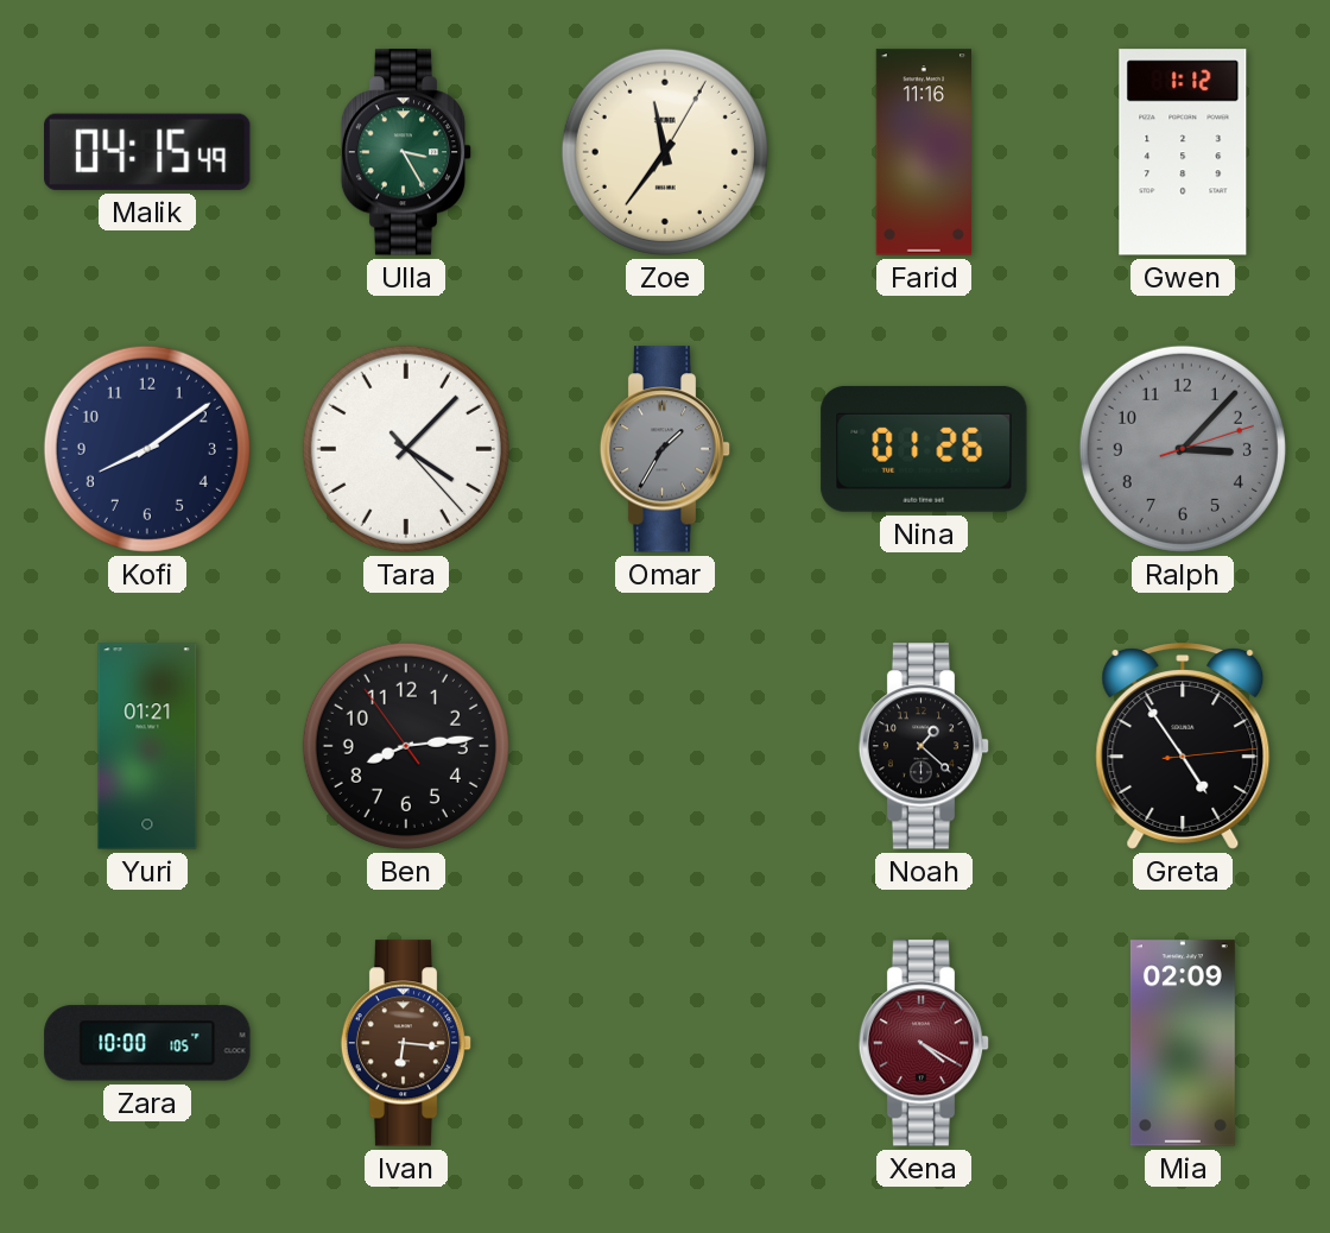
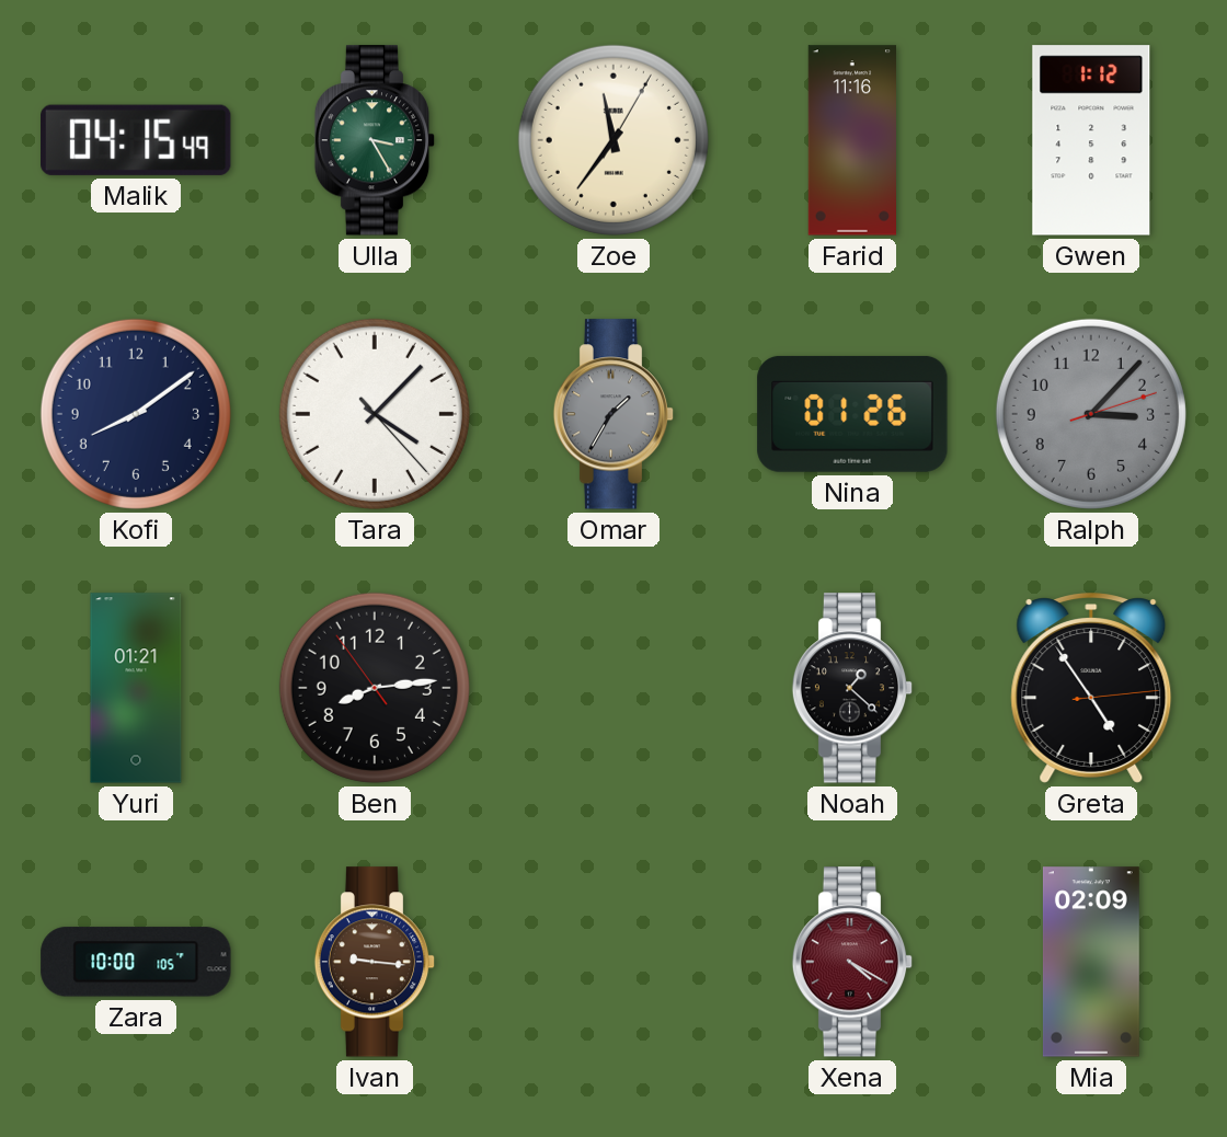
Ivan: 6:16 -> 9:16
